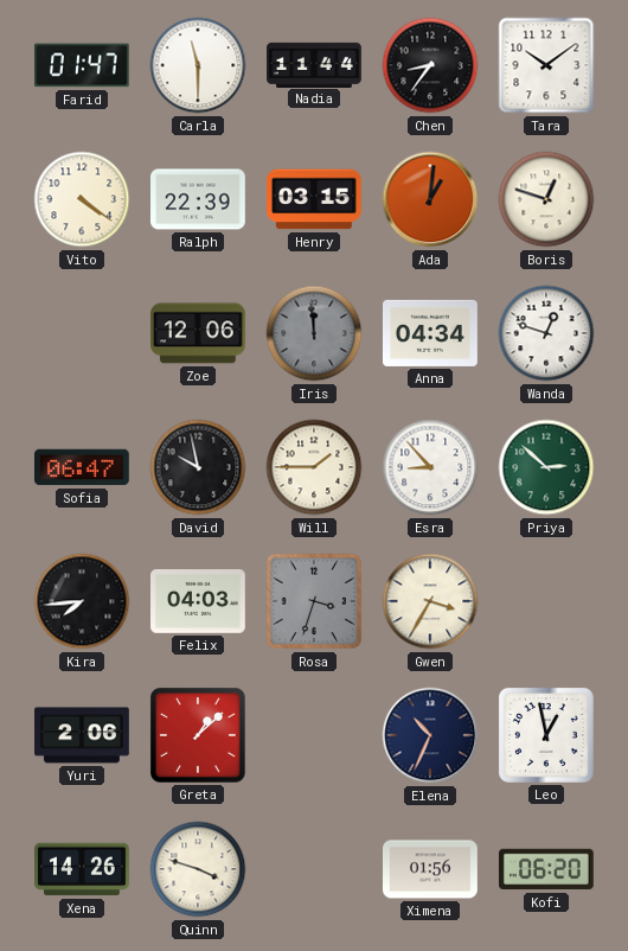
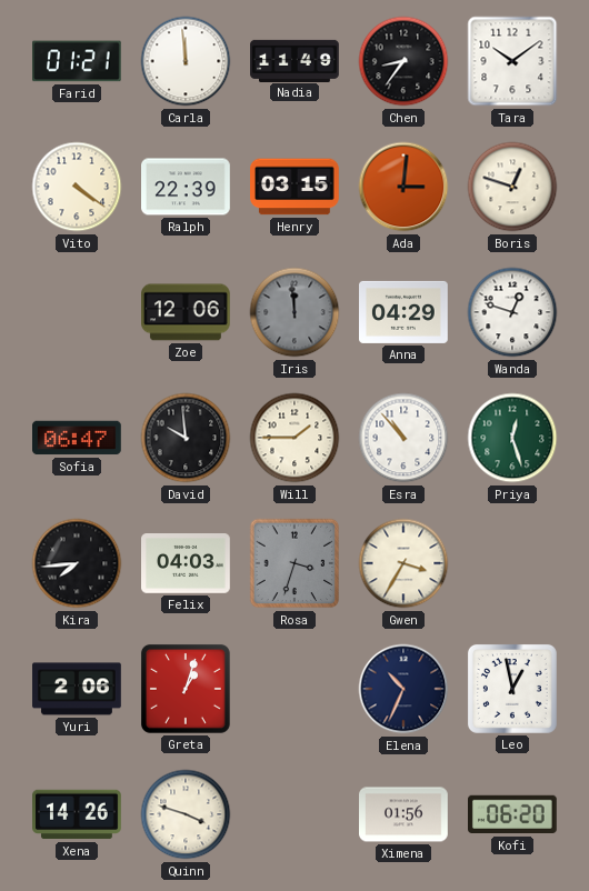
Farid: 01:47 -> 01:21
Carla: 11:30 -> 11:59
Nadia: 11:44 -> 11:49
Ada: 1:01 -> 3:01
Anna: 04:34 -> 04:29
David: 9:58 -> 9:59
Esra: 8:53 -> 10:53
Priya: 2:52 -> 12:27
Greta: 1:08 -> 1:03
